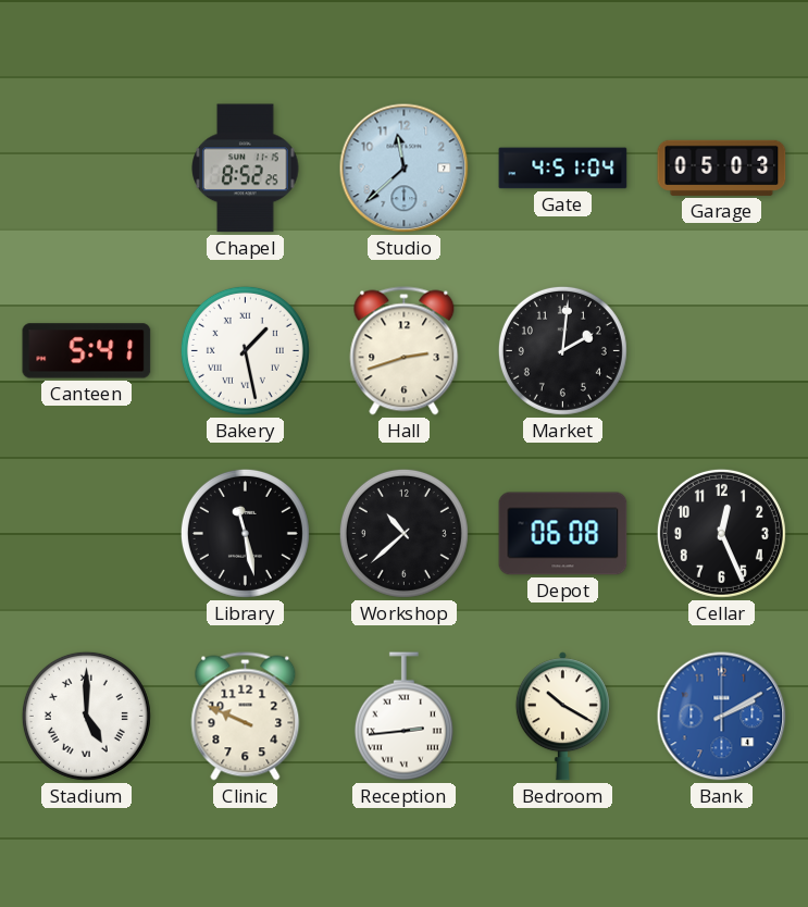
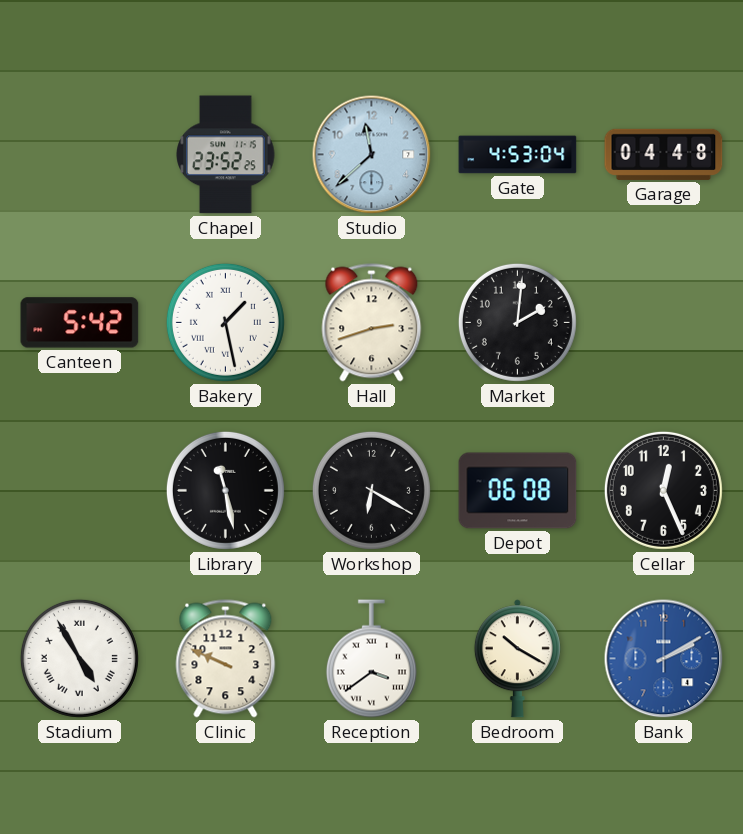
Chapel: 8:52 -> 23:52
Gate: 4:51 -> 4:53
Garage: 05:03 -> 04:48
Canteen: 5:41 -> 5:42
Workshop: 10:38 -> 6:20
Stadium: 5:00 -> 4:55
Reception: 2:44 -> 3:39
